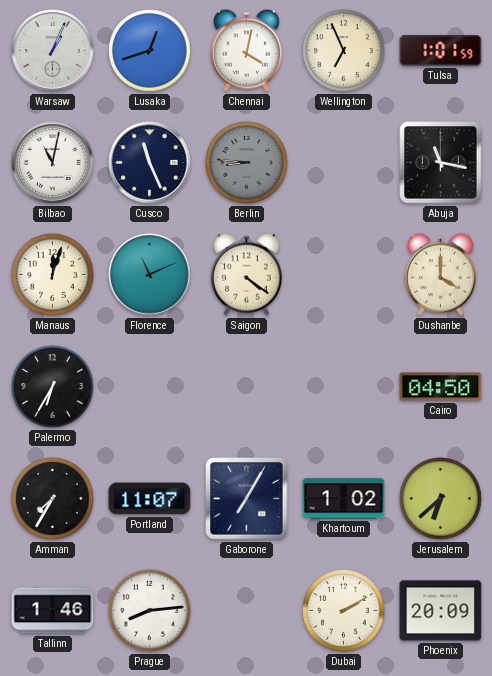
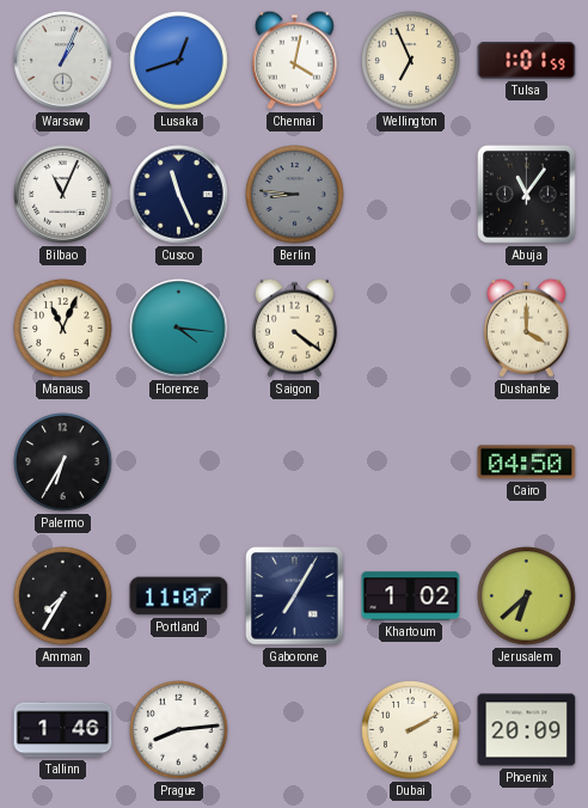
Bilbao: 11:02 -> 11:04
Abuja: 11:17 -> 11:06
Manaus: 12:03 -> 11:04
Florence: 11:11 -> 4:16
